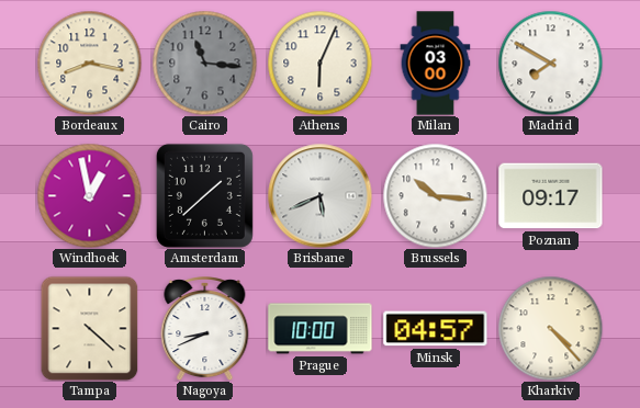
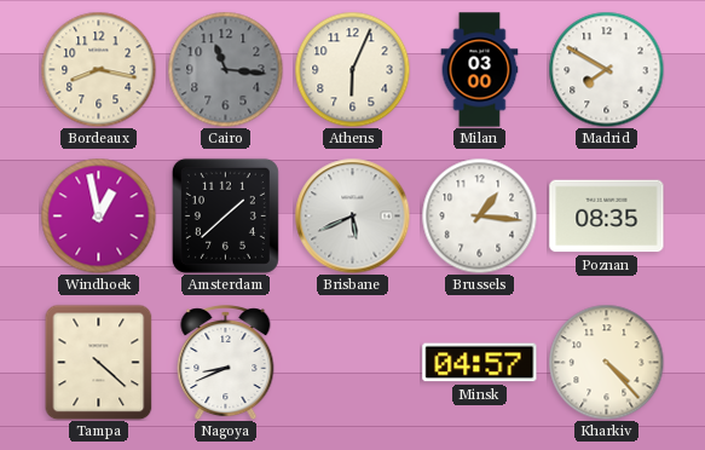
Brussels: 10:16 -> 1:16
Poznan: 09:17 -> 08:35
Prague: 10:00 -> none
